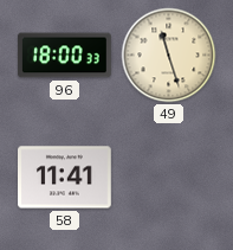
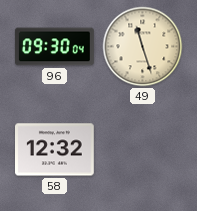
96: 18:00 -> 09:30
58: 11:41 -> 12:32
